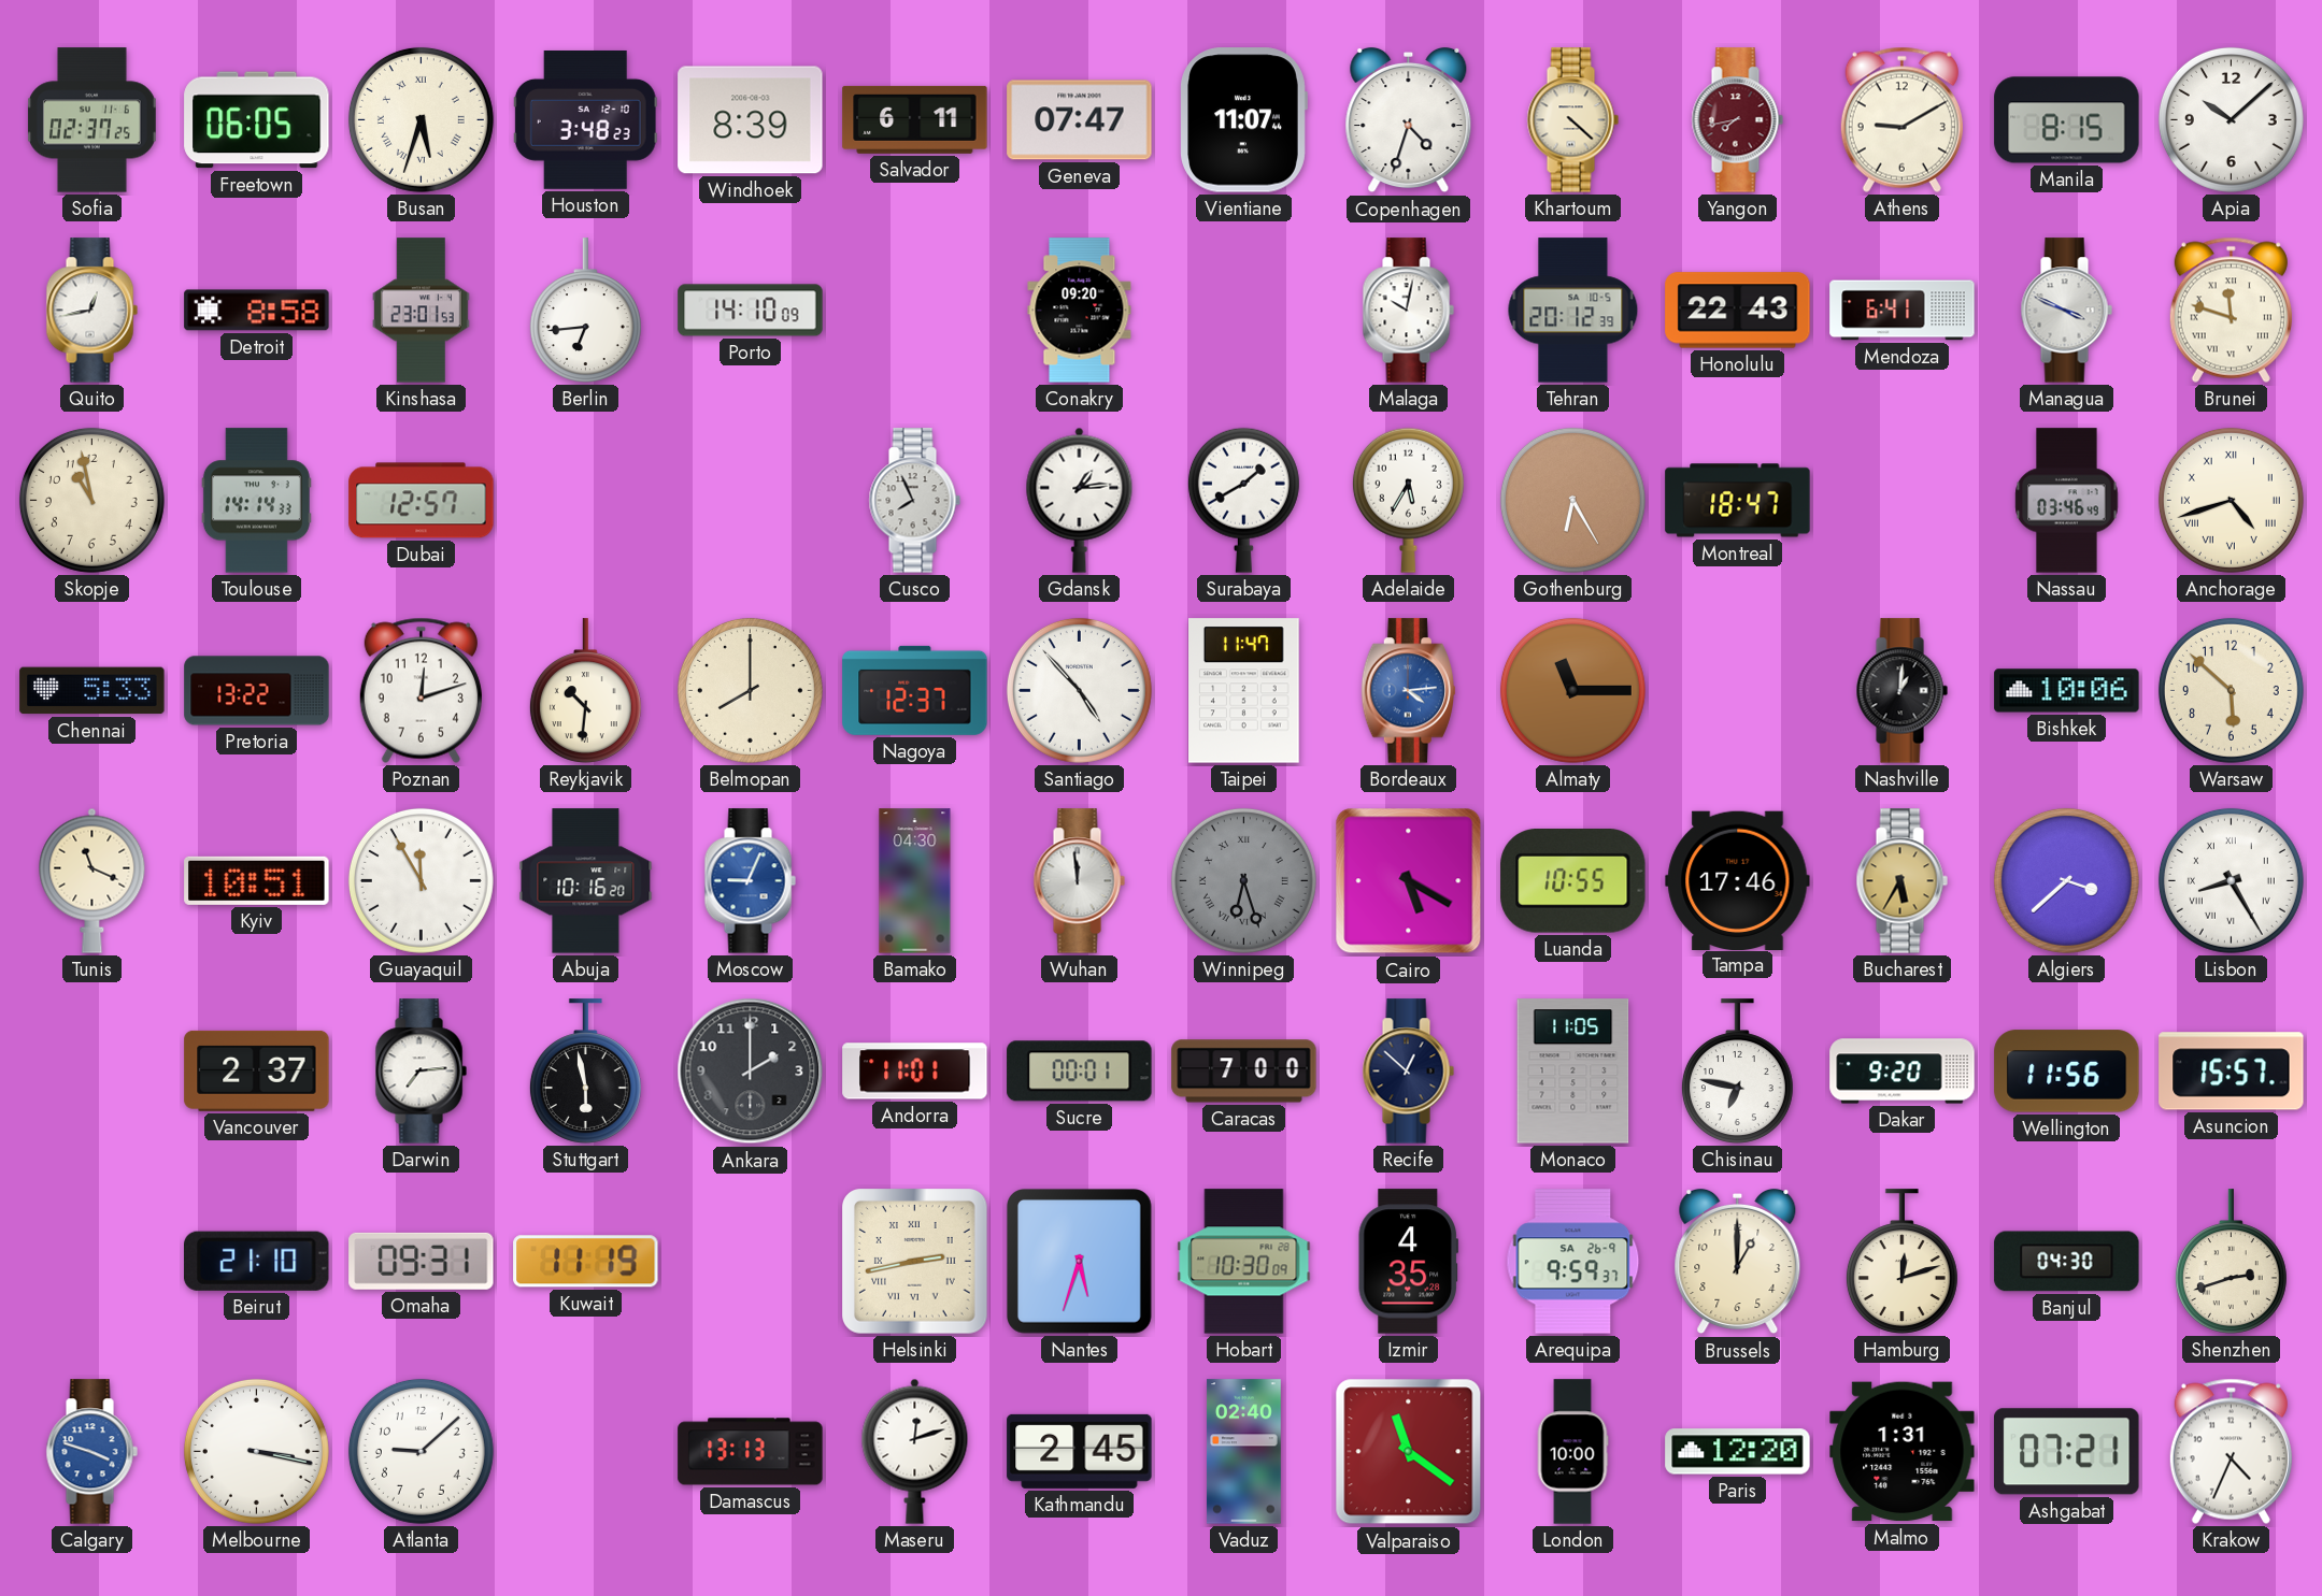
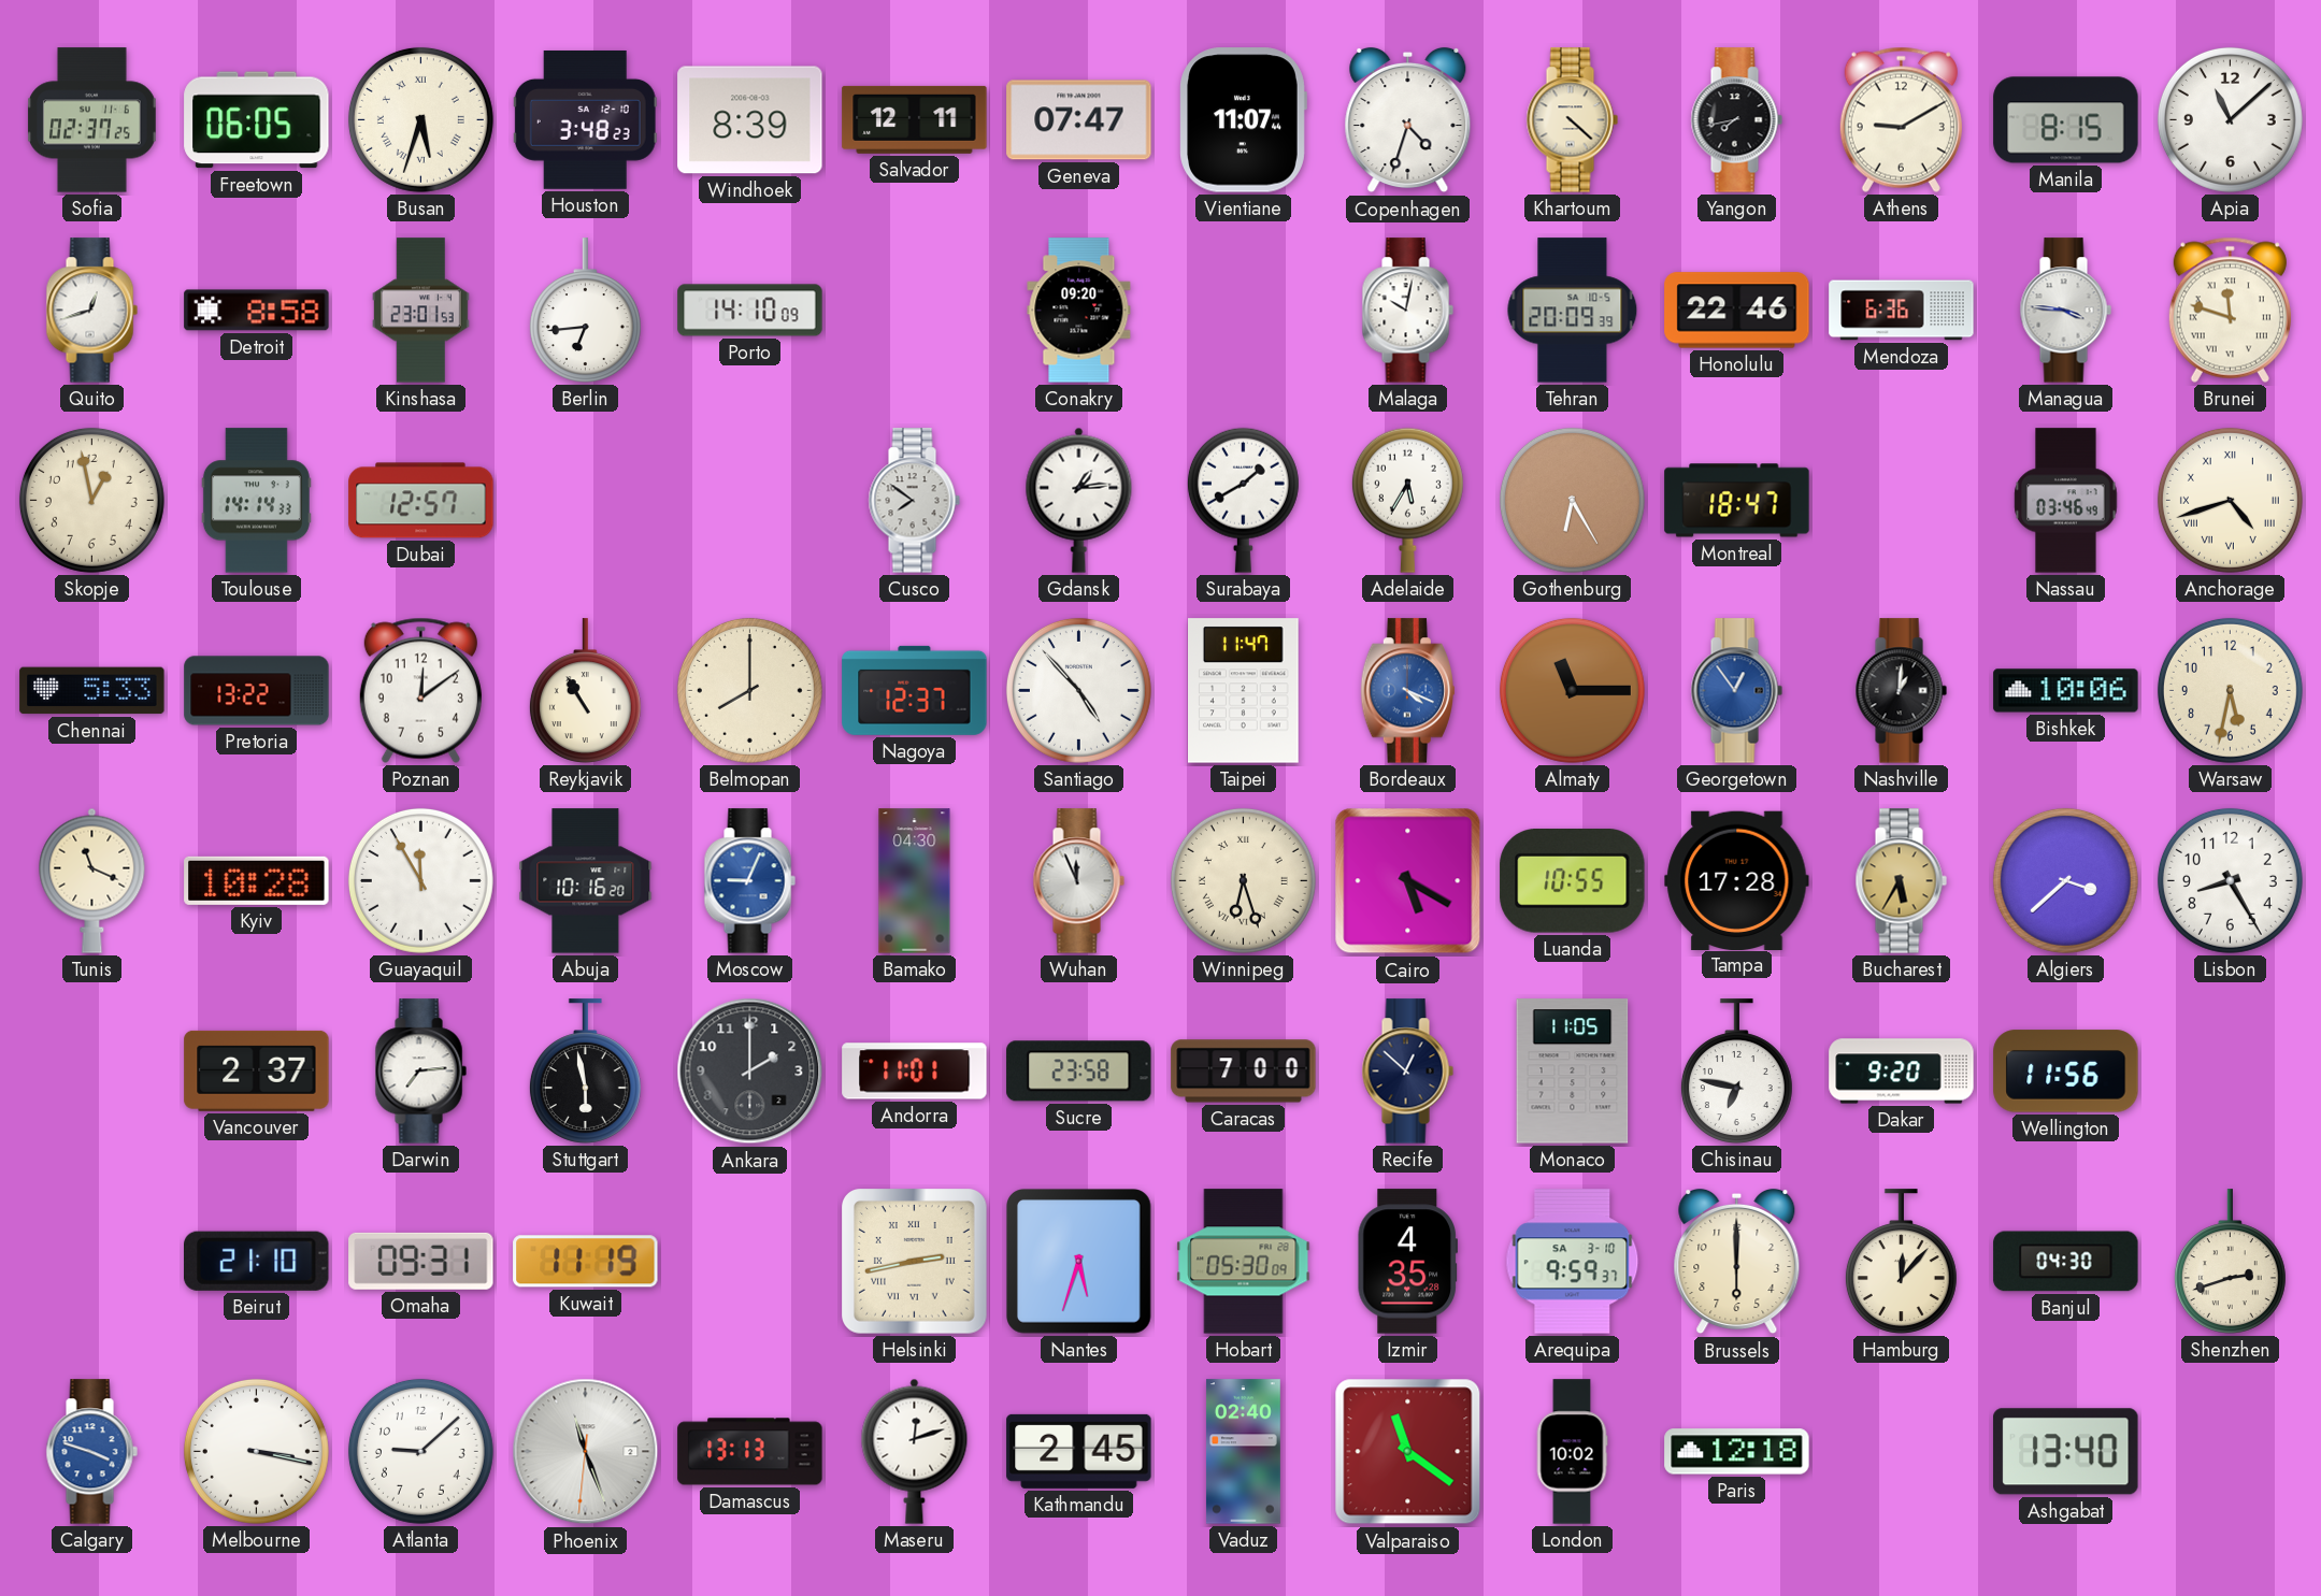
Salvador: 6:11 -> 12:11
Yangon dial: burgundy -> black
Apia: 10:08 -> 11:08
Quito: 12:43 -> 12:42
Tehran: 20:12 -> 20:09
Honolulu: 22:43 -> 22:46
Mendoza: 6:41 -> 6:36
Managua: 3:49 -> 3:46
Skopje: 10:58 -> 12:58
Cusco: 7:56 -> 7:51
Poznan: 12:12 -> 12:09
Reykjavik: 10:31 -> 10:55
Bordeaux: 4:14 -> 4:19
Georgetown: none -> 12:54
Warsaw: 5:52 -> 5:32
Kyiv: 10:51 -> 10:28
Wuhan: 11:59 -> 11:56
Winnipeg dial: grey -> cream
Tampa: 17:46 -> 17:28
Lisbon numerals: Roman -> Arabic
Sucre: 00:01 -> 23:58
Asuncion: 15:57 -> none
Hobart: 10:30 -> 05:30
Arequipa date: SA 26-9 -> SA 3-10
Brussels: 1:00 -> 6:00
Hamburg: 12:12 -> 12:07
Phoenix: none -> 11:26
London: 10:00 -> 10:02
Paris: 12:20 -> 12:18
Malmo: 1:31 -> none
Ashgabat: 07:21 -> 13:40
Krakow: 4:34 -> none
